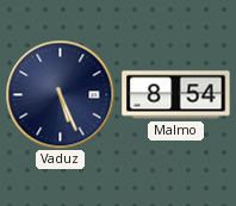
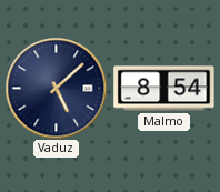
Vaduz: 5:26 -> 5:08
